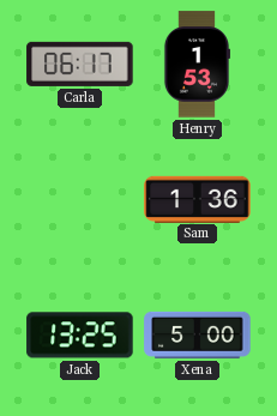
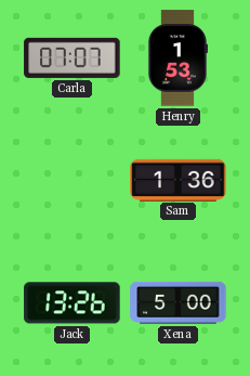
Carla: 06:17 -> 07:07
Jack: 13:25 -> 13:26
